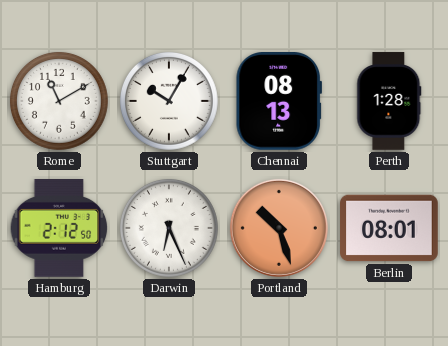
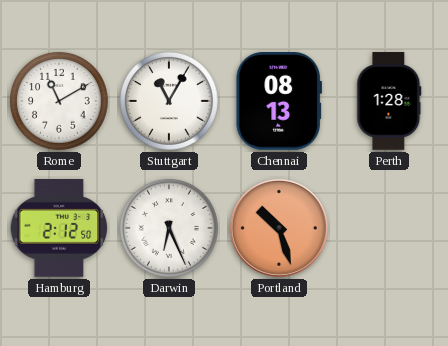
Stuttgart: 10:05 -> 11:05
Berlin: 08:01 -> none
